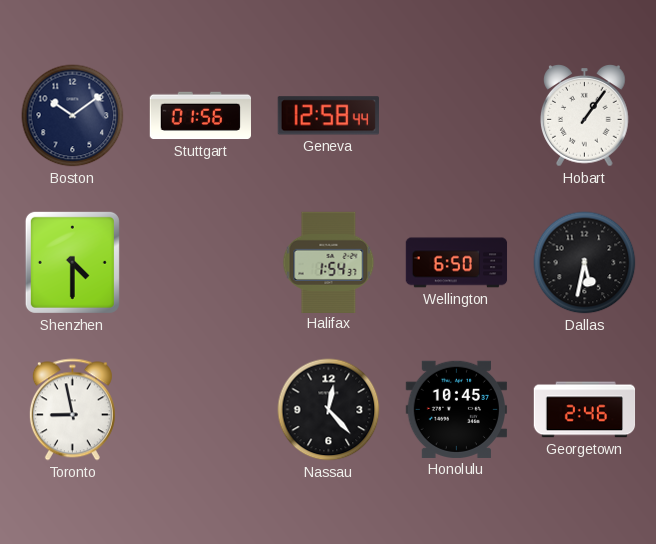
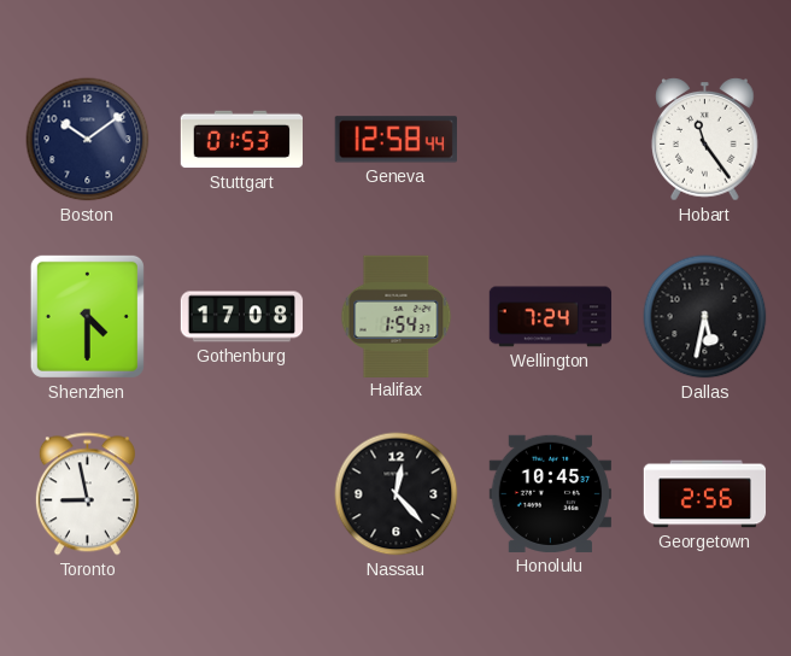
Stuttgart: 01:56 -> 01:53
Hobart: 1:06 -> 11:24
Gothenburg: none -> 17:08
Wellington: 6:50 -> 7:24
Georgetown: 2:46 -> 2:56
